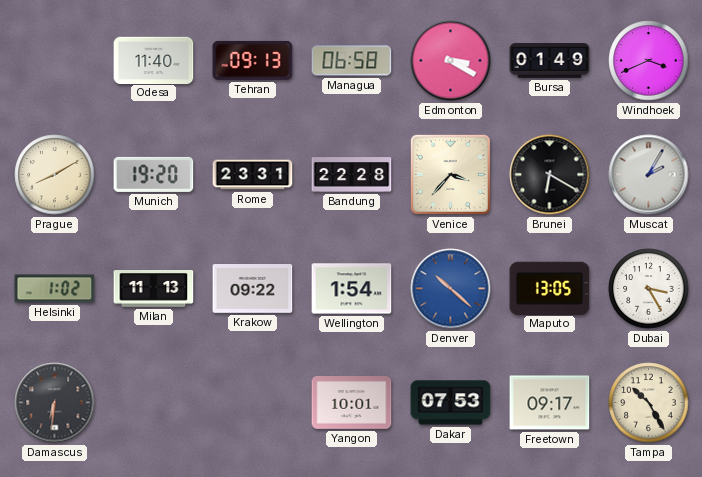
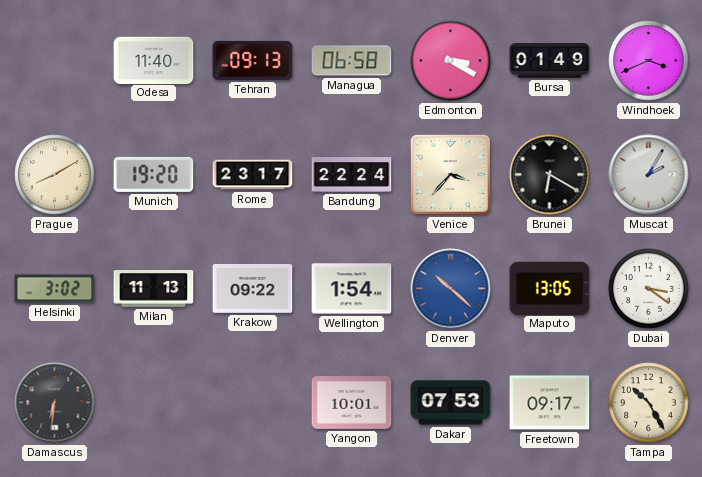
Rome: 23:31 -> 23:17
Bandung: 22:28 -> 22:24
Helsinki: 1:02 -> 3:02
Dubai: 3:25 -> 3:21
